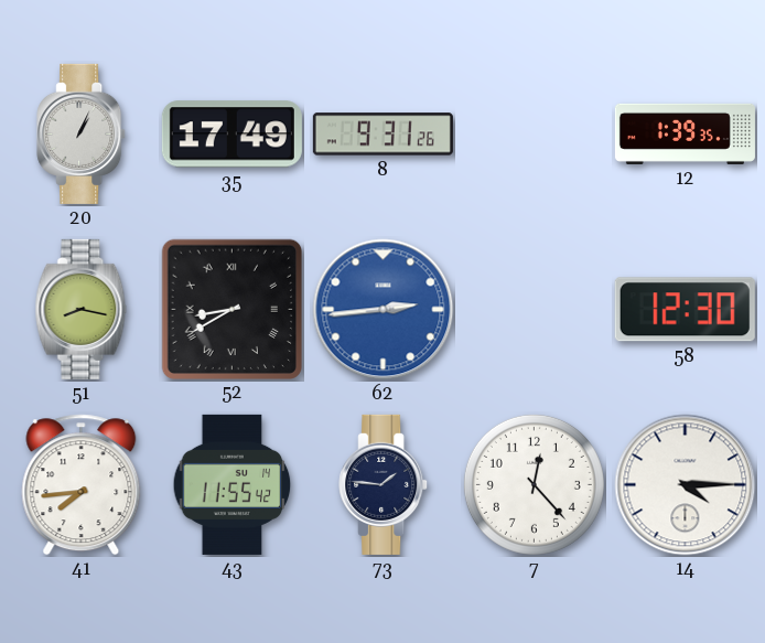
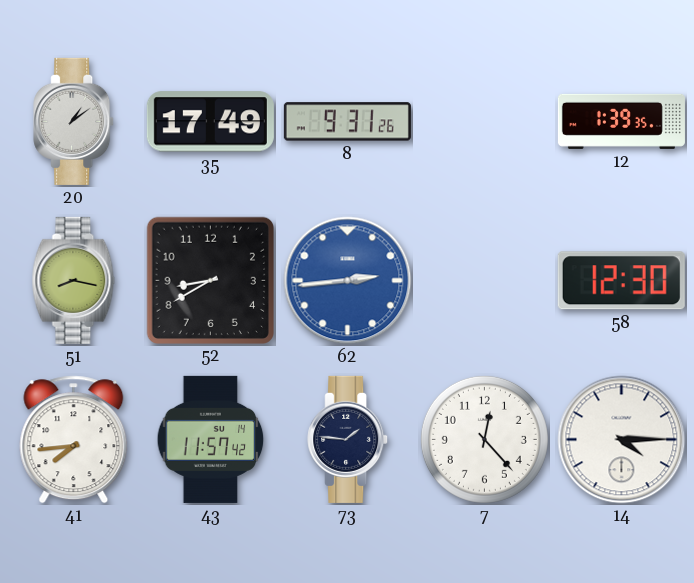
20: 1:04 -> 1:09
52 numerals: Roman -> Arabic
43: 11:55 -> 11:57
